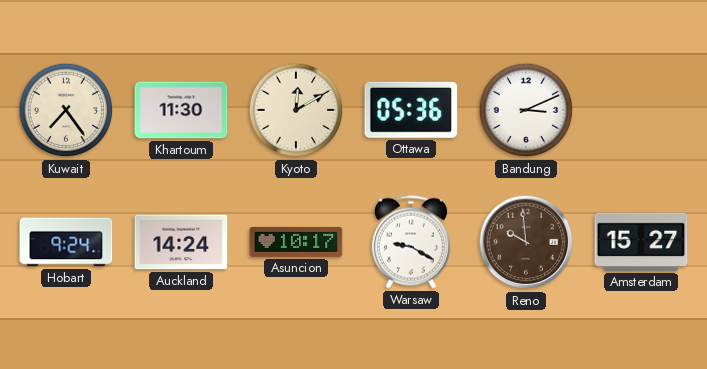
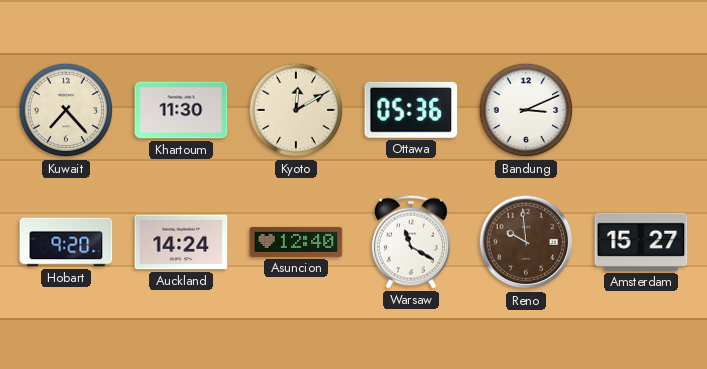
Kuwait: 7:24 -> 7:23
Hobart: 9:24 -> 9:20
Asuncion: 10:17 -> 12:40
Warsaw: 9:20 -> 11:20
